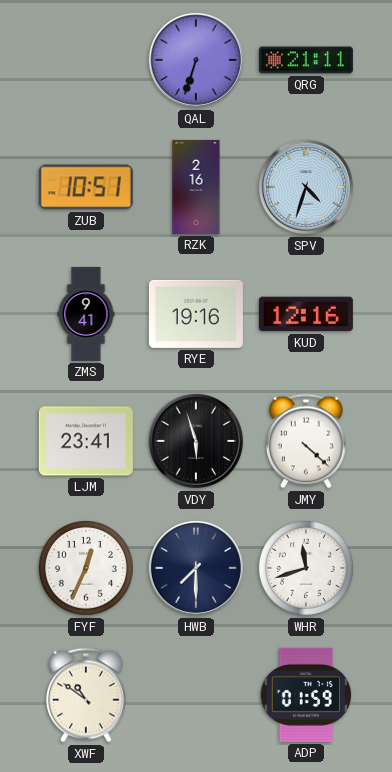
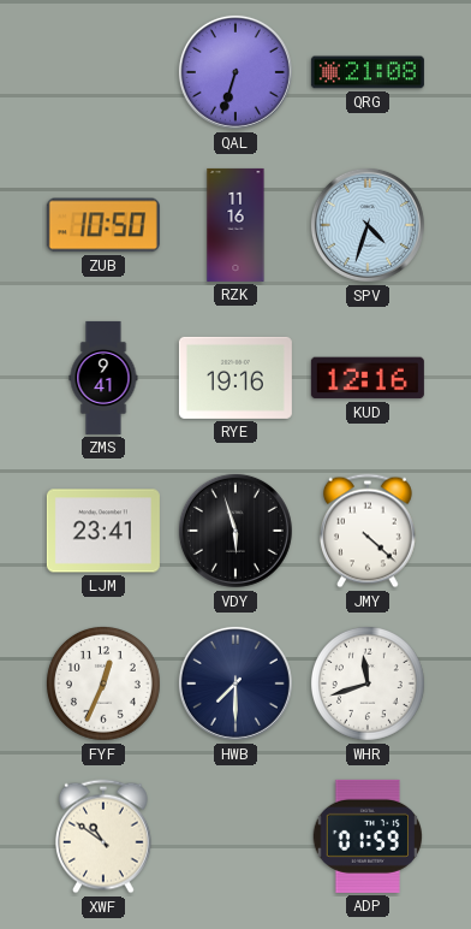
QRG: 21:11 -> 21:08
ZUB: 10:51 -> 10:50
RZK: 2:16 -> 11:16
